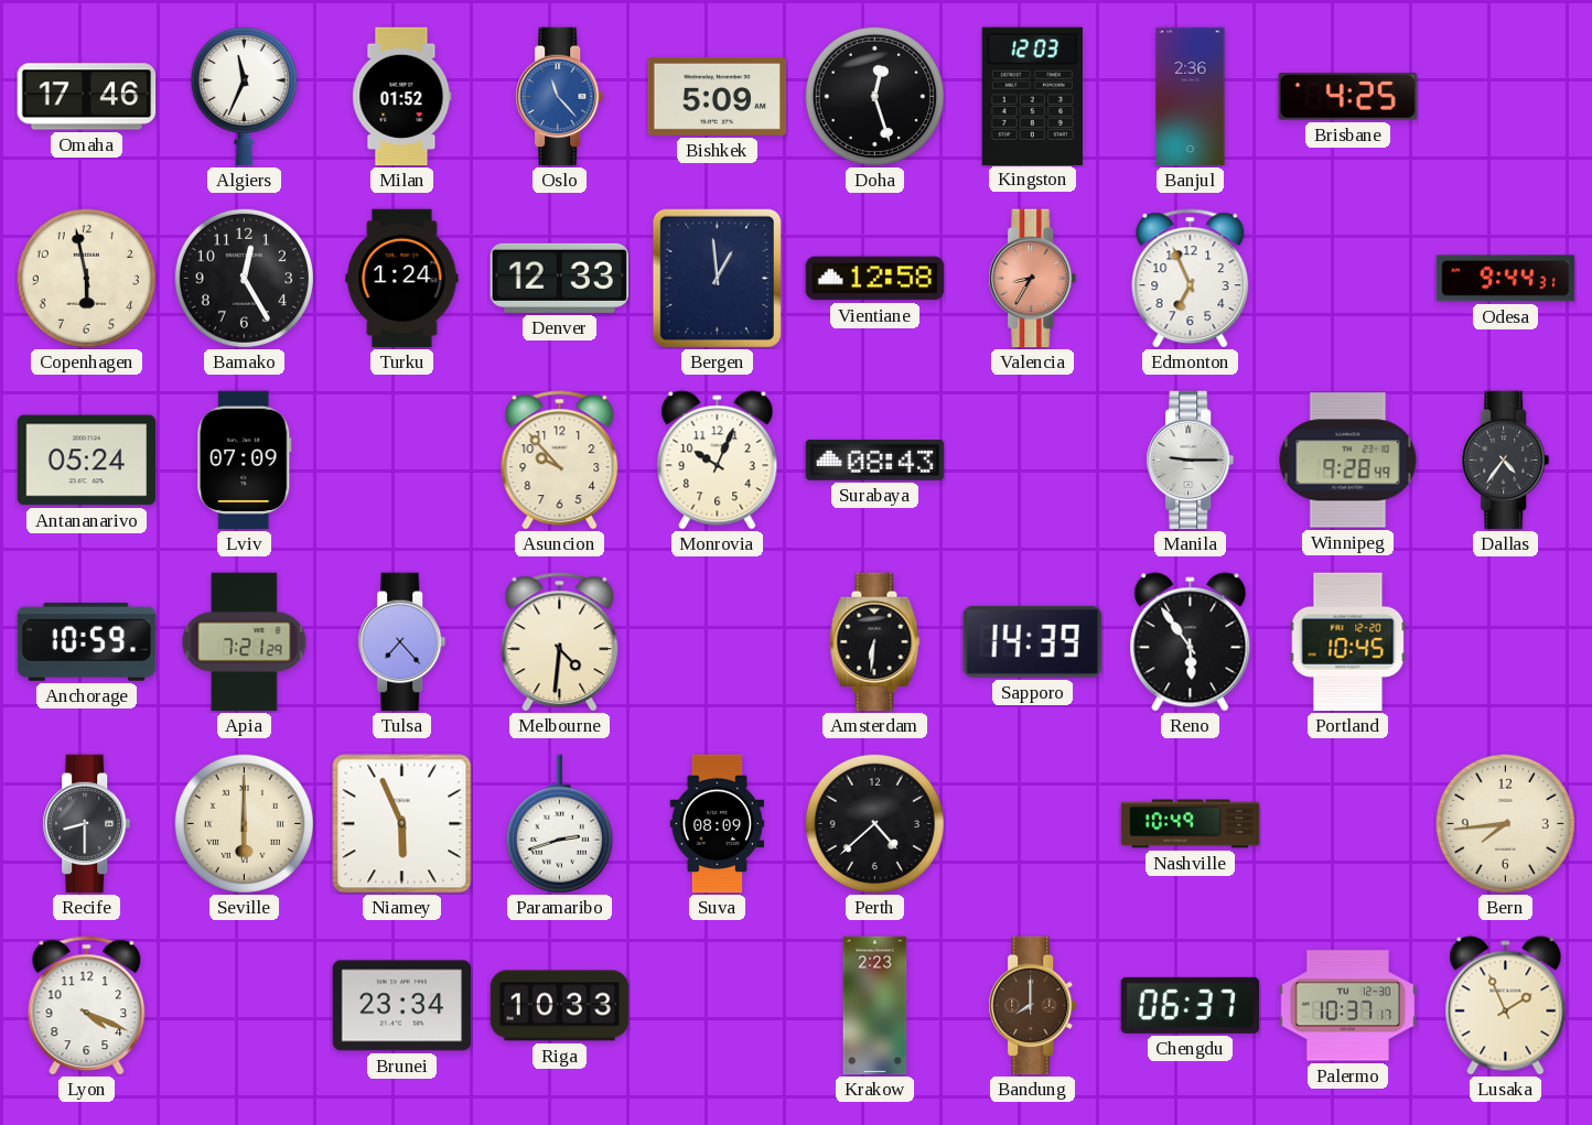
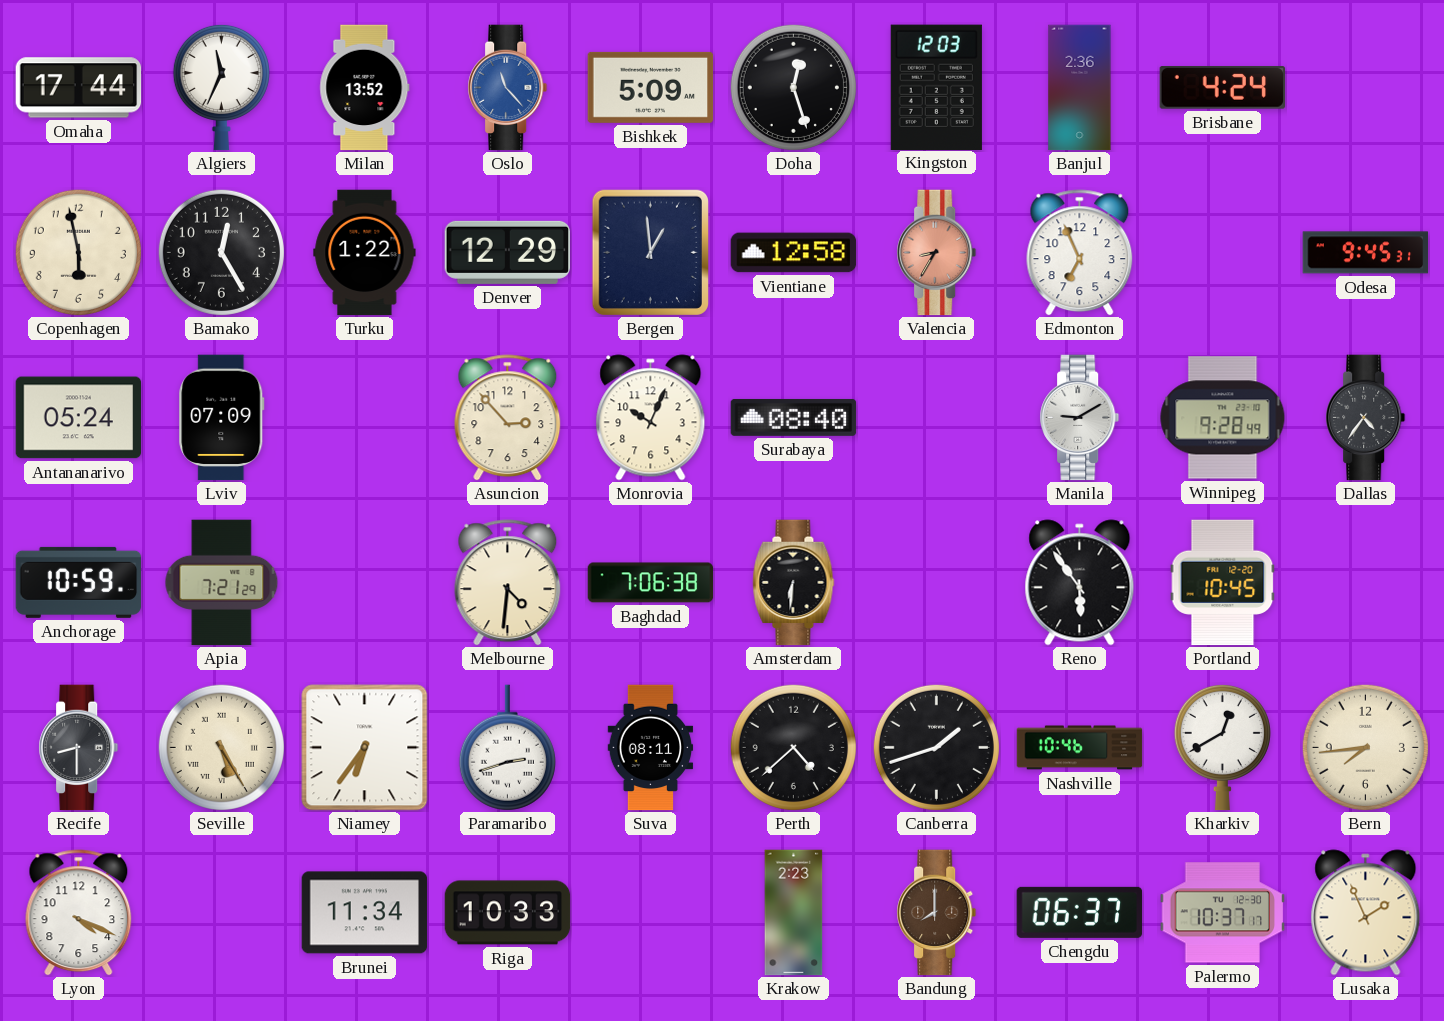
Omaha: 17:46 -> 17:44
Milan: 01:52 -> 13:52
Brisbane: 4:25 -> 4:24
Turku: 1:24 -> 1:22
Denver: 12:33 -> 12:29
Odesa: 9:44 -> 9:45
Asuncion: 9:53 -> 2:53
Surabaya: 08:43 -> 08:40
Manila: 9:15 -> 9:10
Tulsa: 7:23 -> none
Baghdad: none -> 7:06
Sapporo: 14:39 -> none
Seville: 6:00 -> 5:25
Niamey: 5:56 -> 6:36
Suva: 08:09 -> 08:11
Canberra: none -> 1:42
Nashville: 10:49 -> 10:46
Kharkiv: none -> 12:40
Brunei: 23:34 -> 11:34
